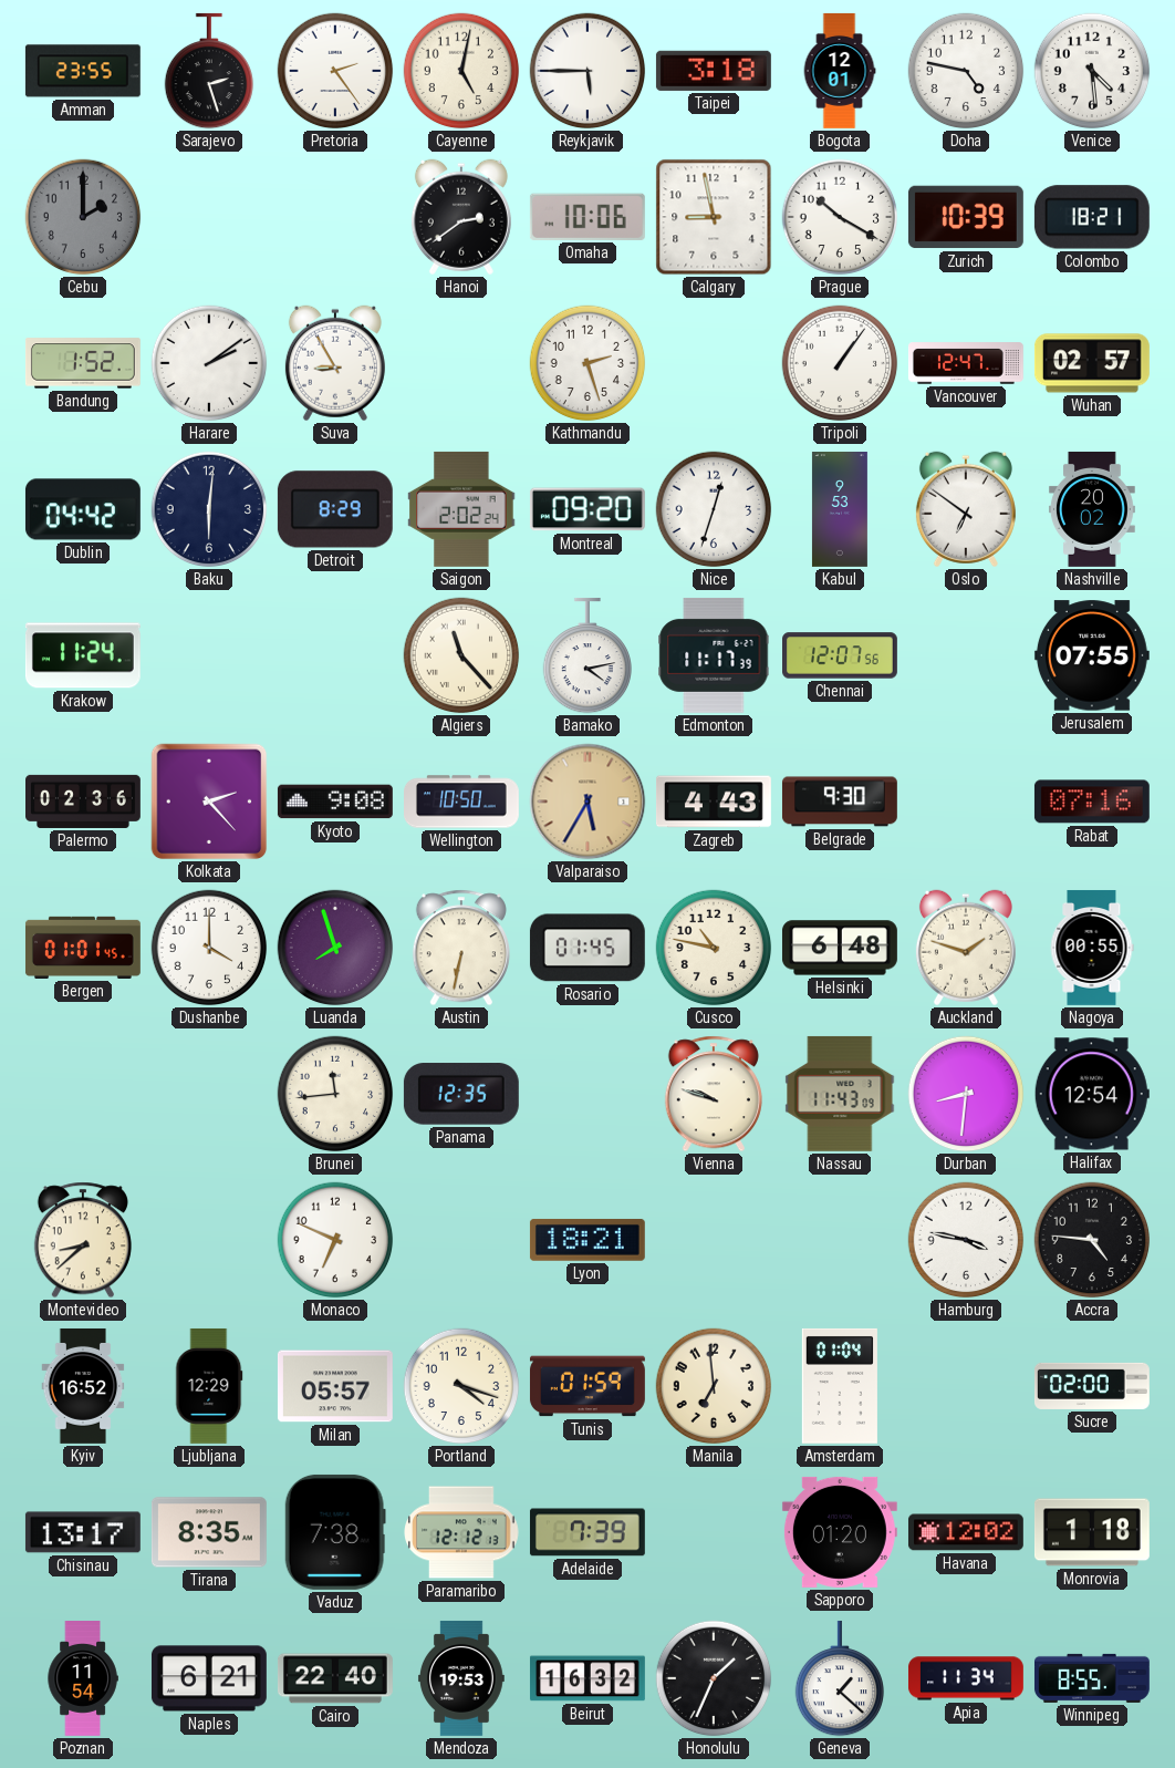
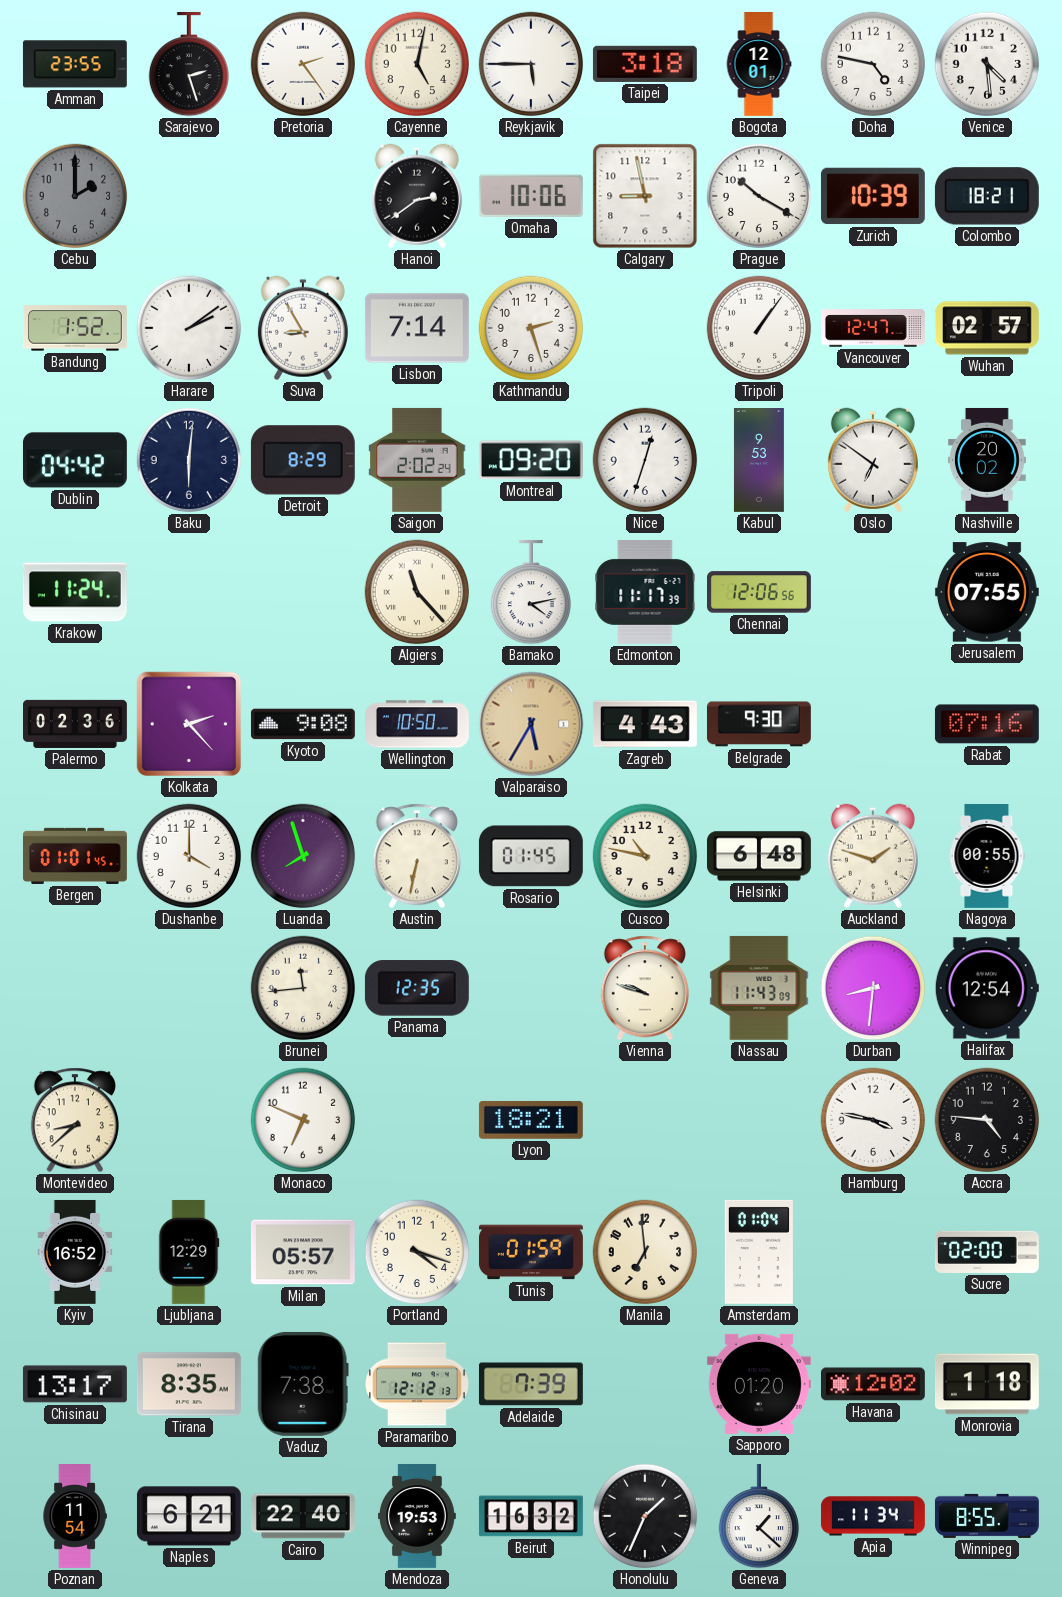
Lisbon: none -> 7:14
Chennai: 12:07 -> 12:06
